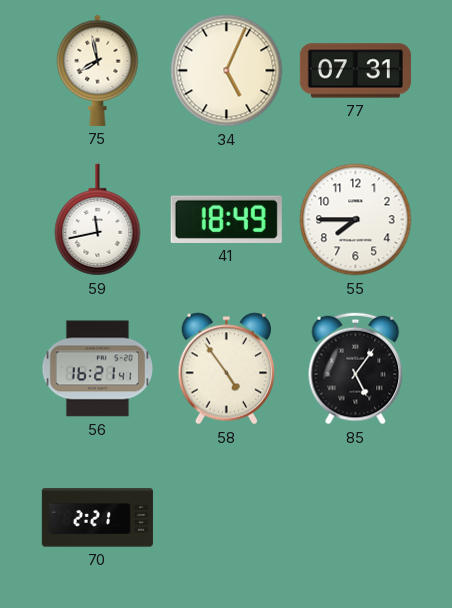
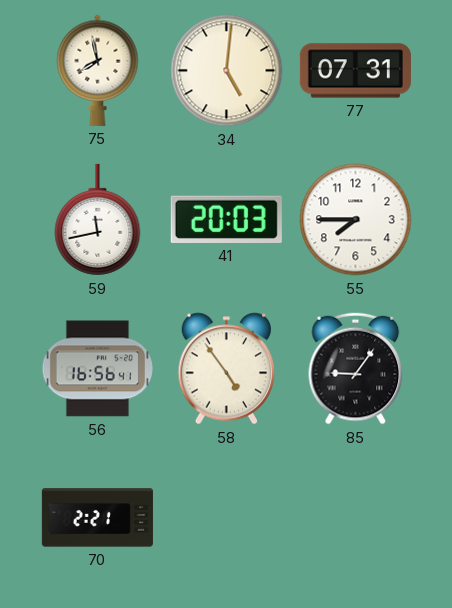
34: 5:04 -> 5:01
41: 18:49 -> 20:03
56: 16:21 -> 16:56
85: 5:06 -> 9:06
